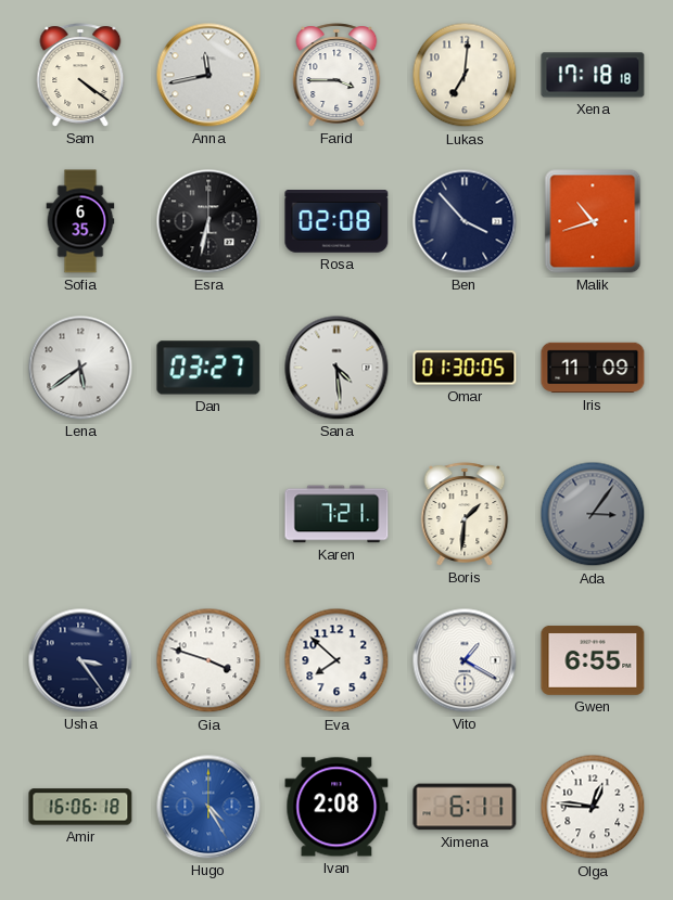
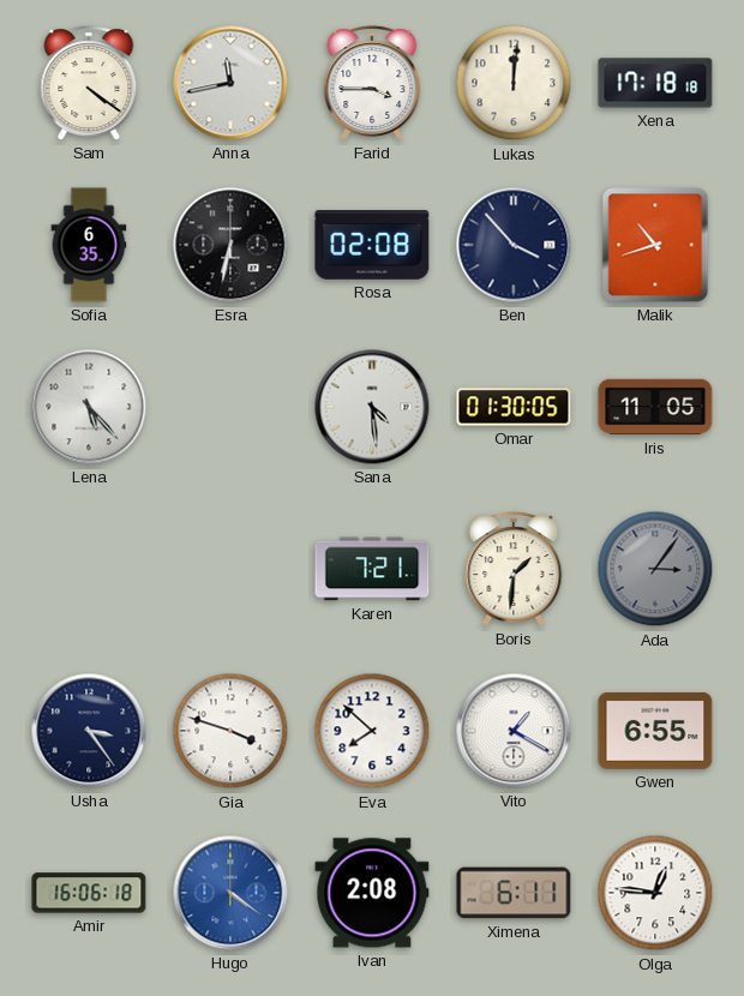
Lukas: 7:01 -> 12:01
Lena: 5:39 -> 5:23
Dan: 03:27 -> none
Iris: 11:09 -> 11:05
Hugo: 4:25 -> 4:21
